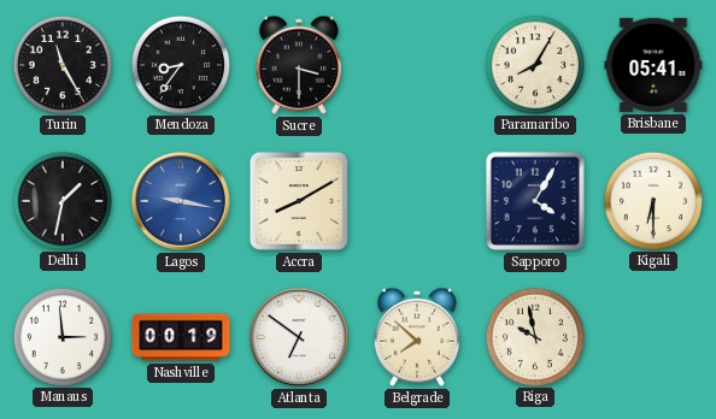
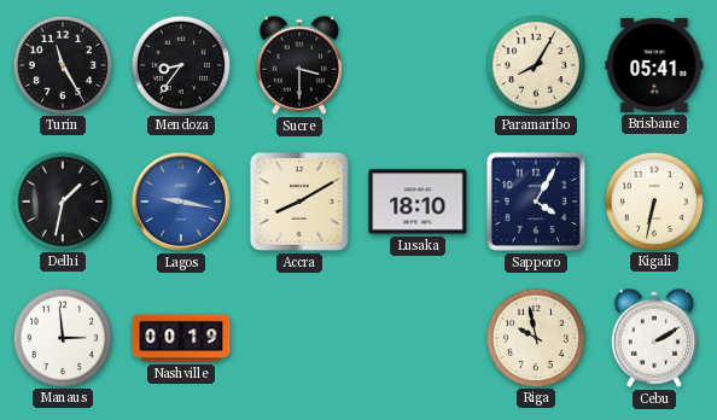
Lusaka: none -> 18:10
Kigali: 6:30 -> 6:32
Atlanta: 6:51 -> none
Belgrade: 7:52 -> none
Cebu: none -> 2:10
